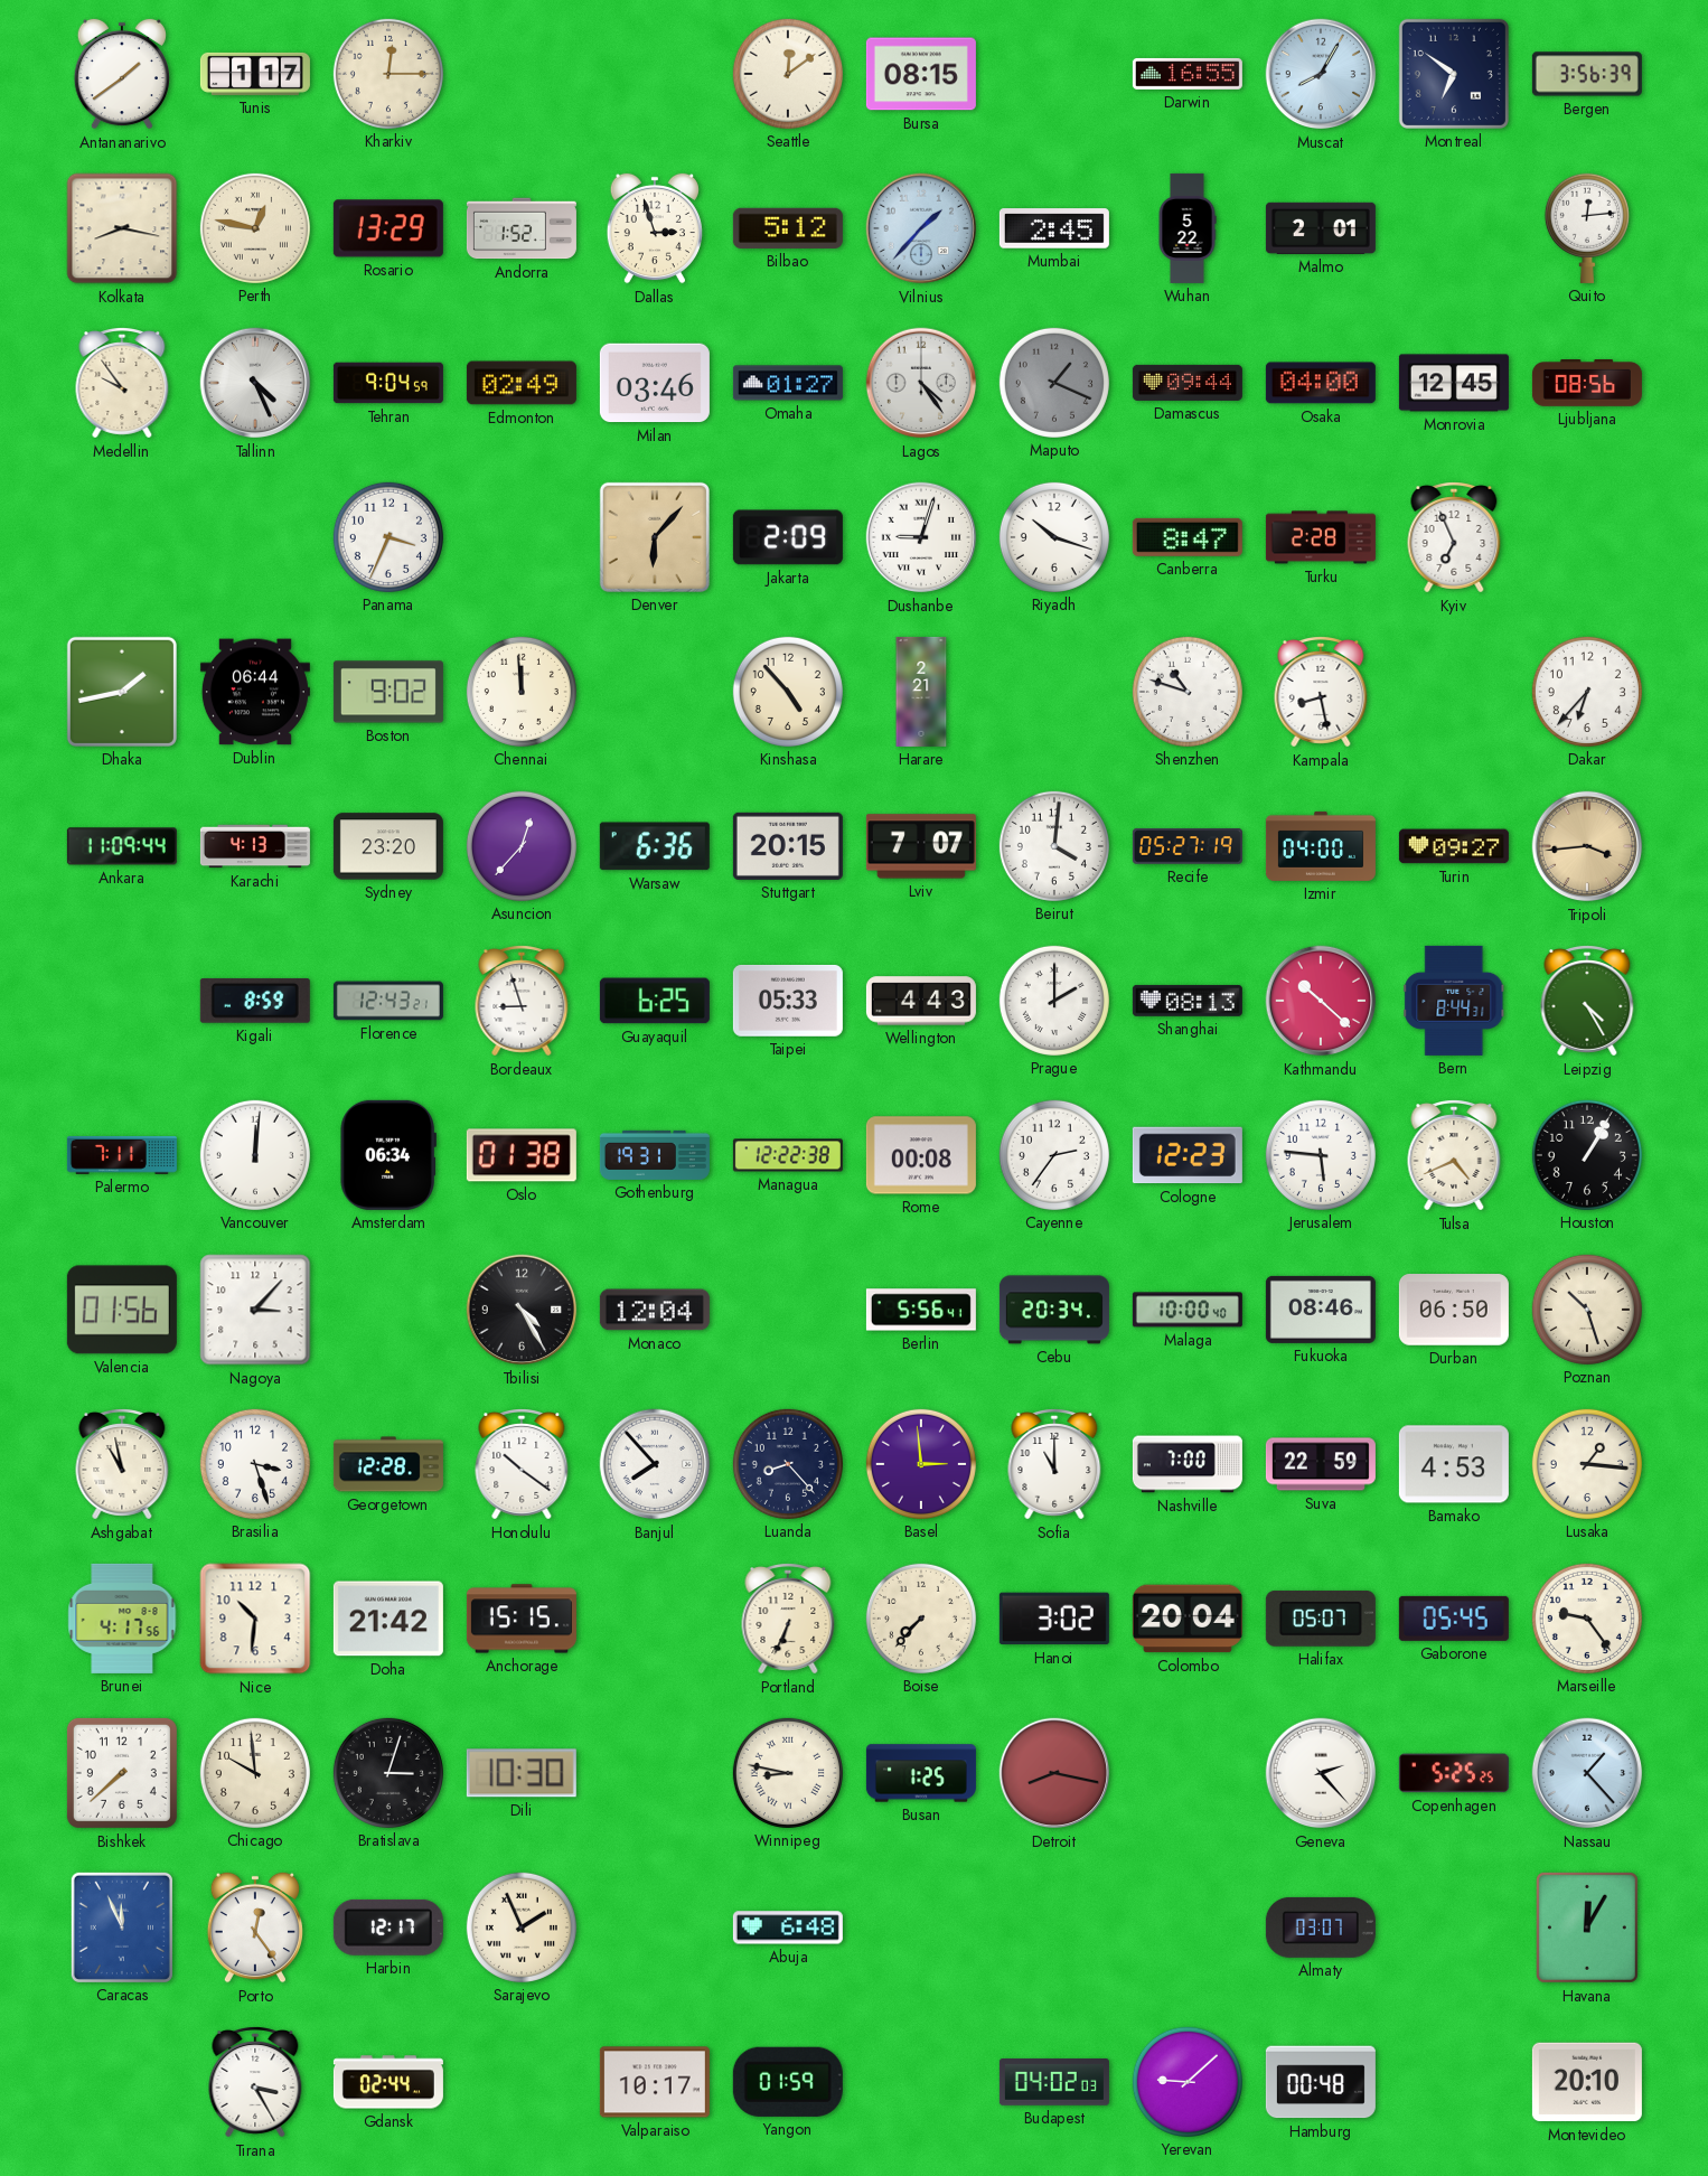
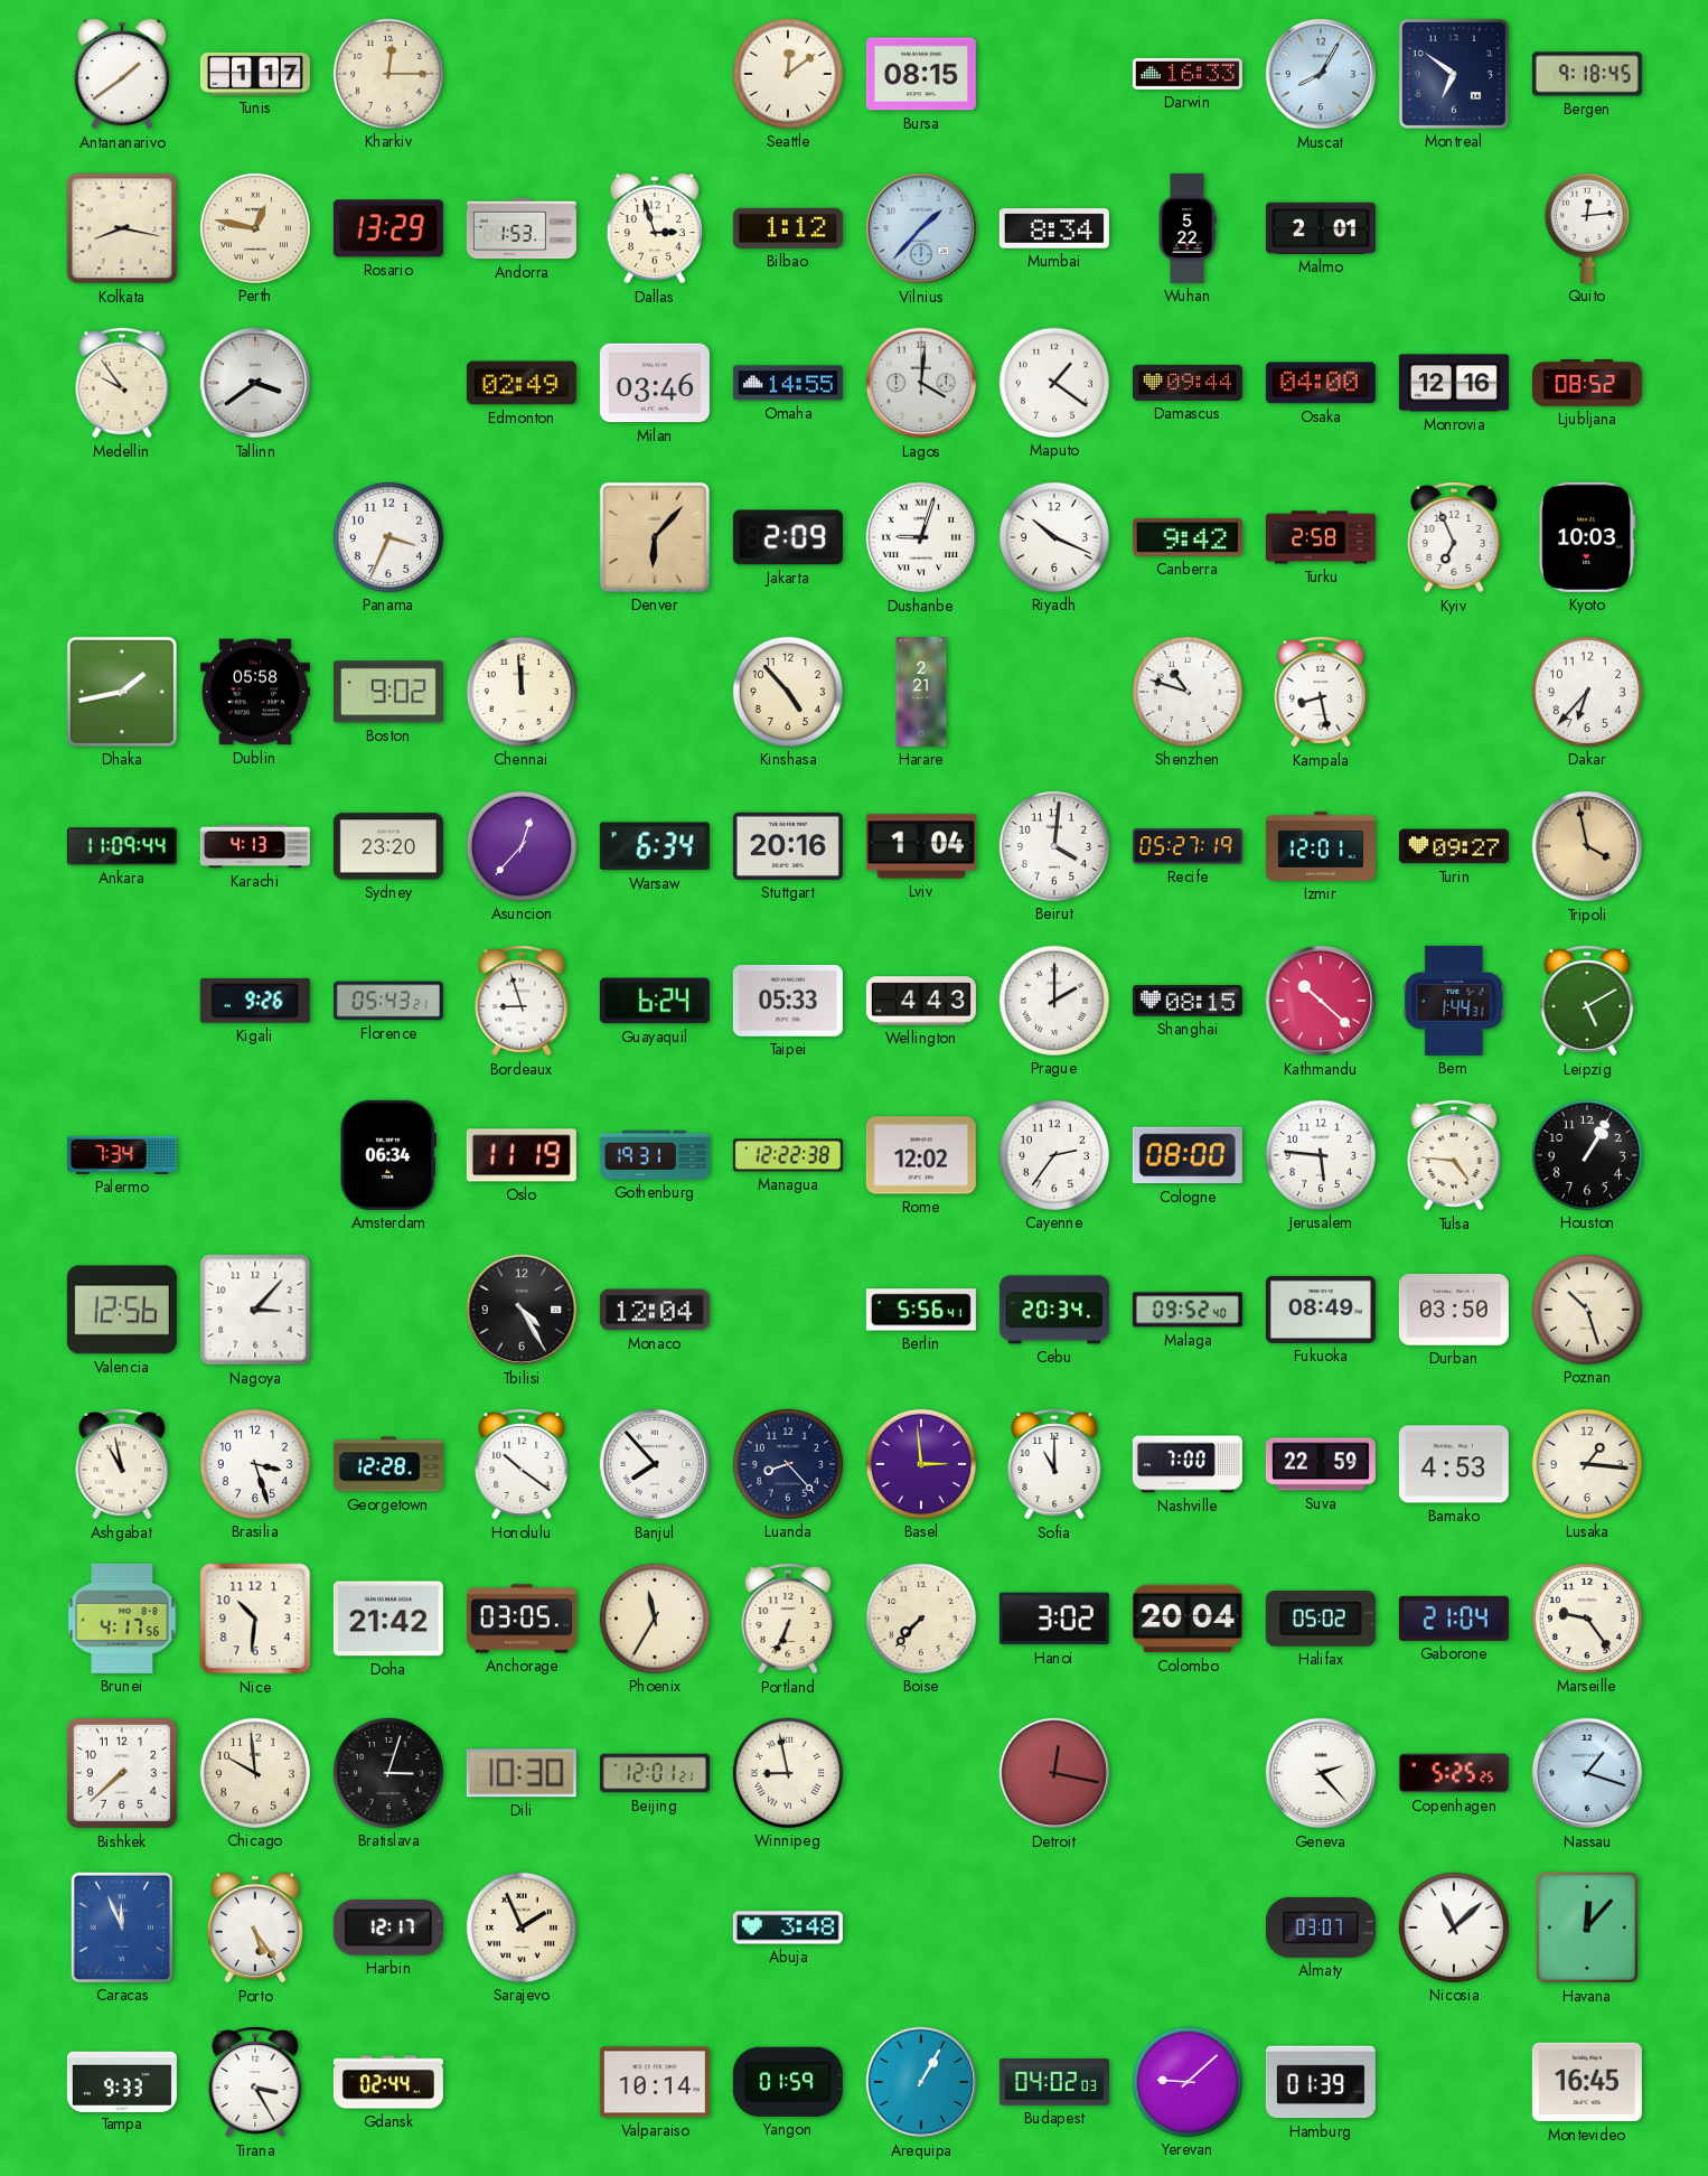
Darwin: 16:55 -> 16:33
Bergen: 3:56 -> 9:18
Andorra: 1:52 -> 1:53
Bilbao: 5:12 -> 1:12
Mumbai: 2:45 -> 8:34
Tallinn: 4:26 -> 3:39
Tehran: 9:04 -> none
Omaha: 01:27 -> 14:55
Lagos: 4:24 -> 4:01
Maputo: 1:19 -> 1:21
Maputo dial: grey -> white
Monrovia: 12:45 -> 12:16
Ljubljana: 08:56 -> 08:52
Riyadh: 10:18 -> 10:19
Canberra: 8:47 -> 9:42
Turku: 2:28 -> 2:58
Kyoto: none -> 10:03
Dublin: 06:44 -> 05:58
Warsaw: 6:36 -> 6:34
Stuttgart: 20:15 -> 20:16
Lviv: 7:07 -> 1:04
Izmir: 04:00 -> 12:01
Tripoli: 3:44 -> 3:58
Kigali: 8:59 -> 9:26
Florence: 12:43 -> 05:43
Guayaquil: 6:25 -> 6:24
Shanghai: 08:13 -> 08:15
Bern: 8:44 -> 1:44
Leipzig: 4:25 -> 5:10
Palermo: 7:11 -> 7:34
Vancouver: 12:01 -> none
Oslo: 01:38 -> 11:19
Rome: 00:08 -> 12:02
Cologne: 12:23 -> 08:00
Tulsa: 4:41 -> 4:46
Valencia: 01:56 -> 12:56
Malaga: 10:00 -> 09:52
Fukuoka: 08:46 -> 08:49
Durban: 06:50 -> 03:50
Anchorage: 15:15 -> 03:05
Phoenix: none -> 11:35
Halifax: 05:07 -> 05:02
Gaborone: 05:45 -> 21:04
Beijing: none -> 12:01
Winnipeg: 8:47 -> 8:58
Busan: 1:25 -> none
Detroit: 8:17 -> 12:17
Nassau: 1:23 -> 1:18
Porto: 12:24 -> 5:24
Abuja: 6:48 -> 3:48
Nicosia: none -> 11:08
Havana: 12:05 -> 12:07
Tampa: none -> 9:33
Valparaiso: 10:17 -> 10:14
Arequipa: none -> 1:05
Hamburg: 00:48 -> 01:39
Montevideo: 20:10 -> 16:45
